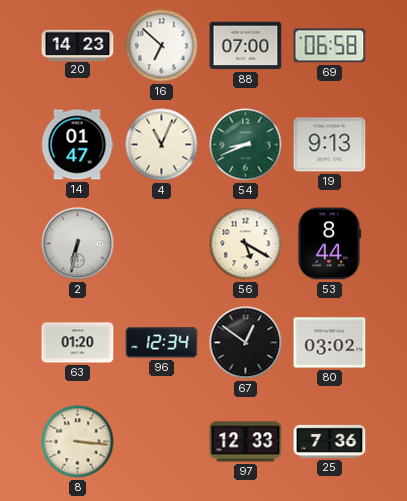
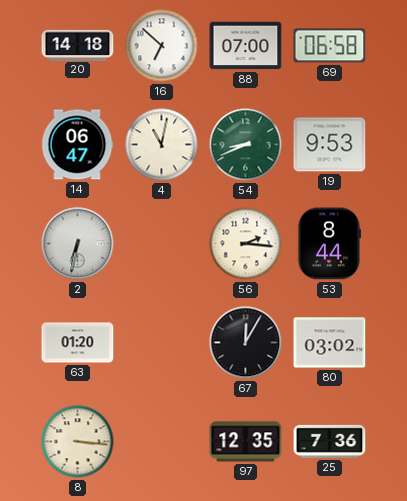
20: 14:23 -> 14:18
14: 01:47 -> 06:47
4: 11:04 -> 11:02
19: 9:13 -> 9:53
56: 5:20 -> 2:16
96: 12:34 -> none
67: 12:51 -> 12:05
97: 12:33 -> 12:35
